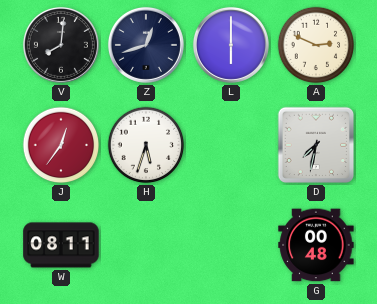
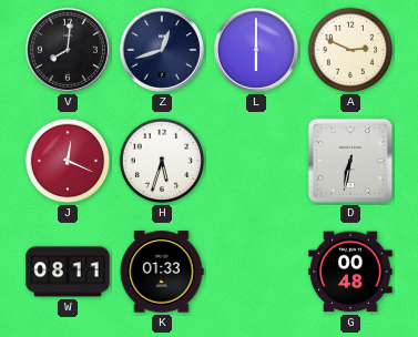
J: 12:36 -> 12:19
D: 7:32 -> 6:32
K: none -> 01:33
